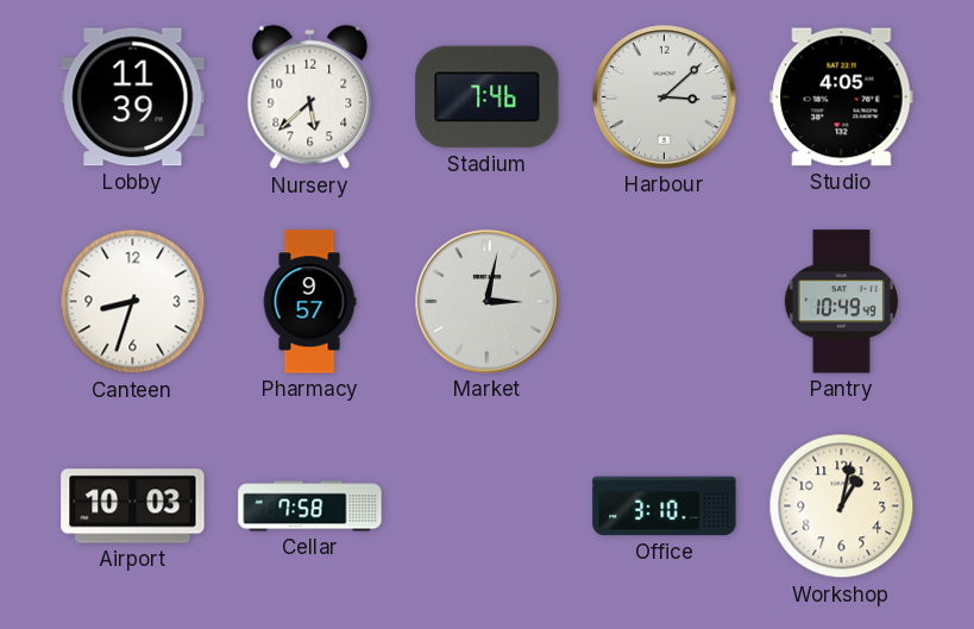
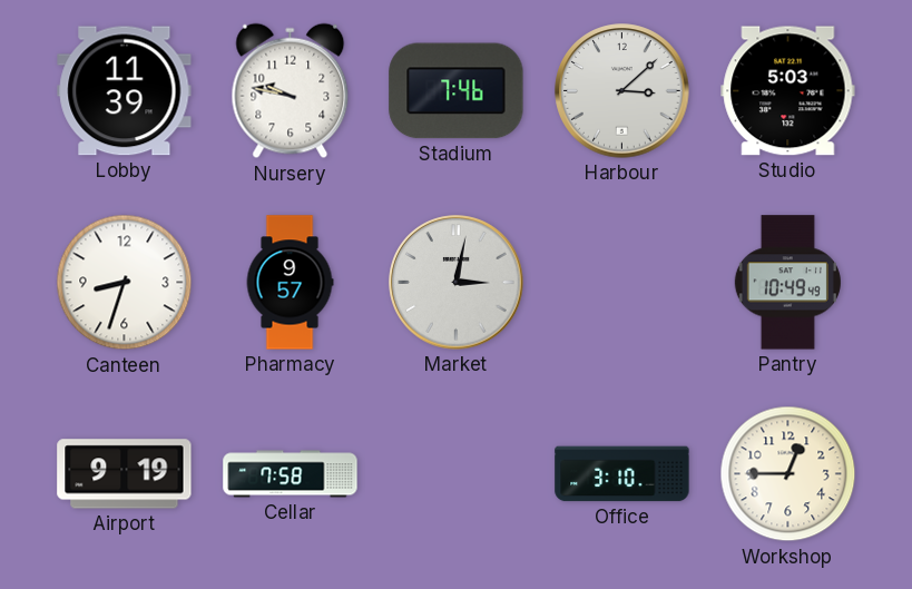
Nursery: 5:38 -> 9:47
Studio: 4:05 -> 5:03
Airport: 10:03 -> 9:19
Workshop: 1:02 -> 12:45
